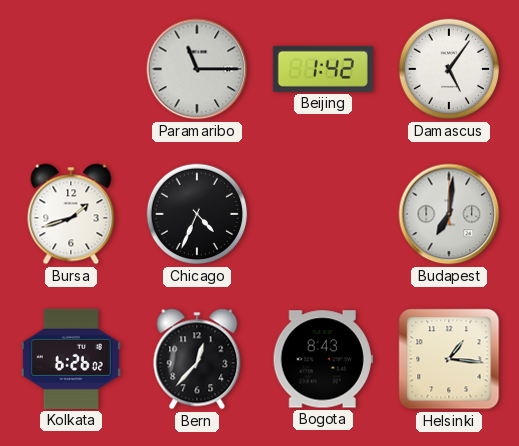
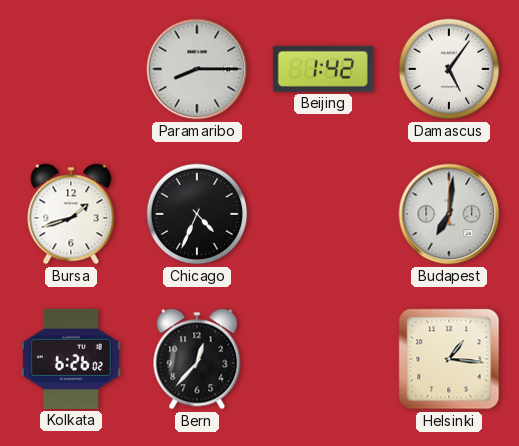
Paramaribo: 11:15 -> 8:15
Bogota: 8:43 -> none
